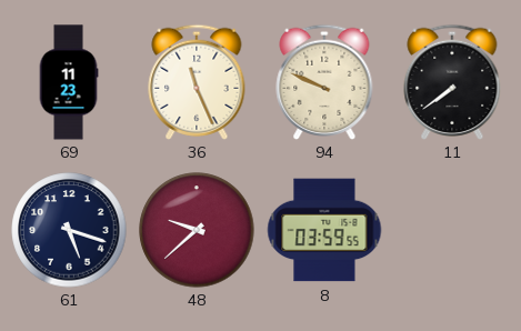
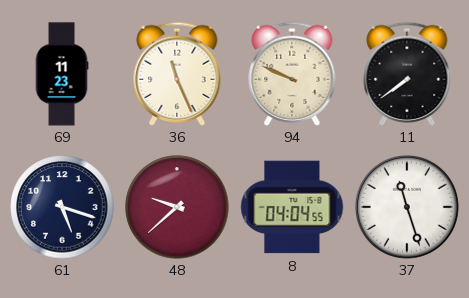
8: 03:59 -> 04:04
37: none -> 11:27
